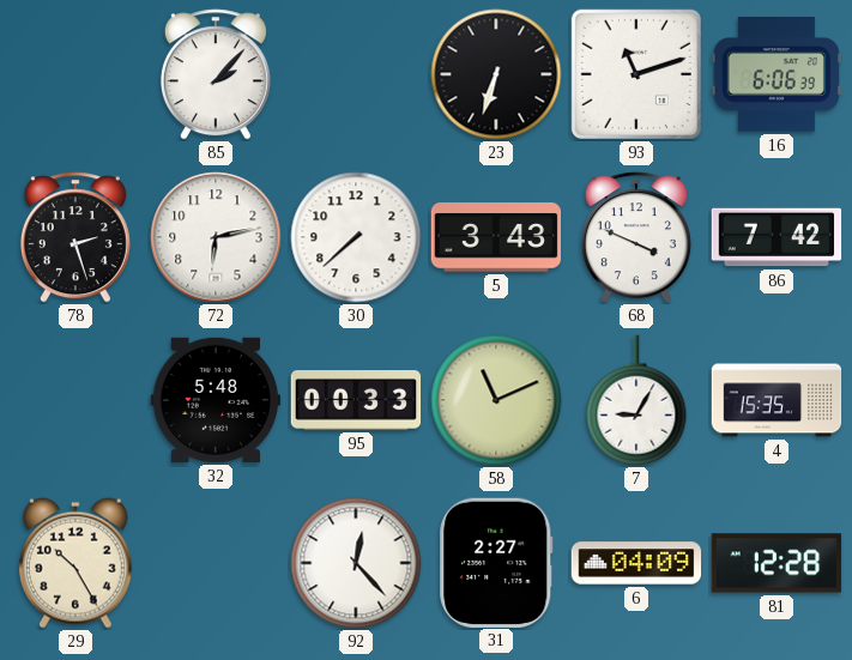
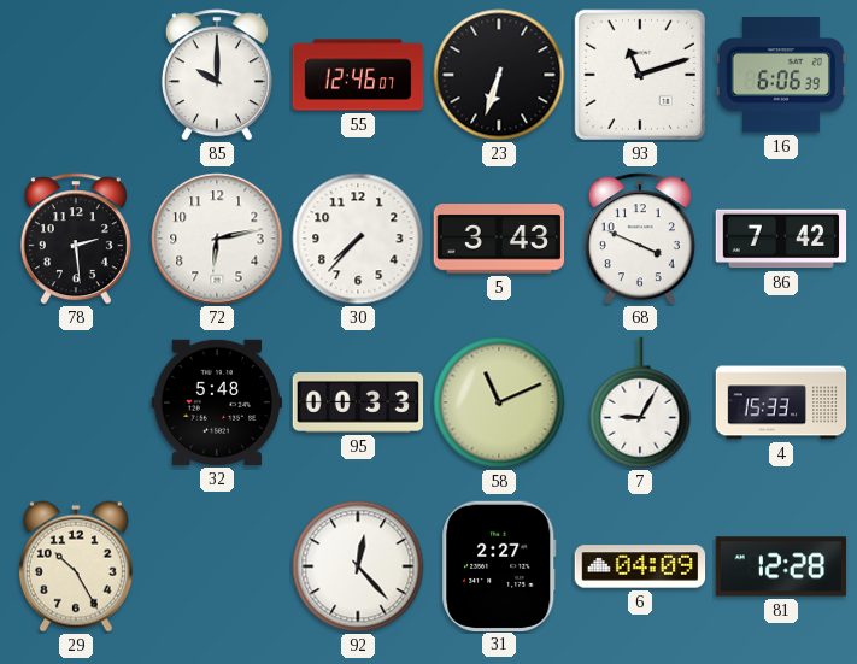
85: 2:07 -> 10:00
55: none -> 12:46
78: 2:27 -> 2:29
30: 7:38 -> 7:37
4: 15:35 -> 15:33
